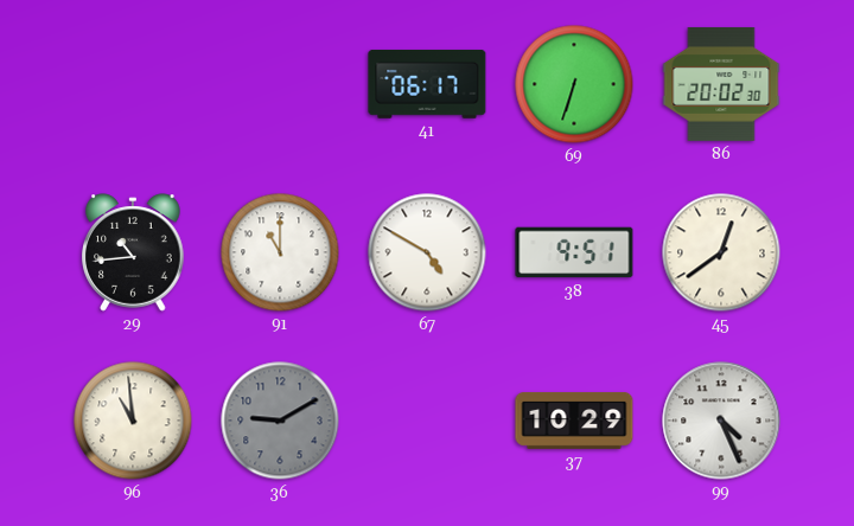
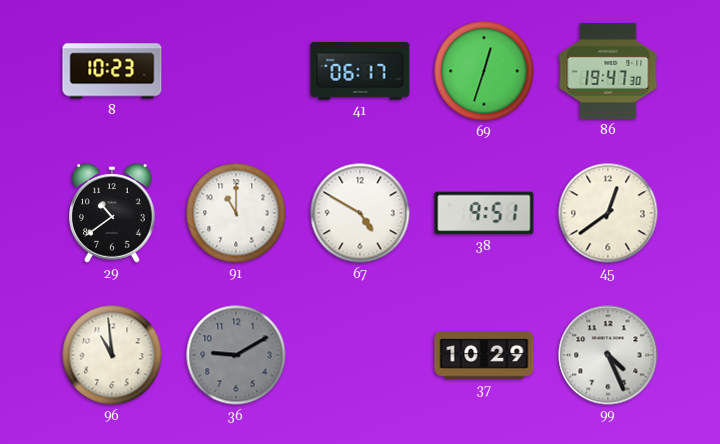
8: none -> 10:23
69: 6:33 -> 12:33
86: 20:02 -> 19:47
29: 10:44 -> 10:39
